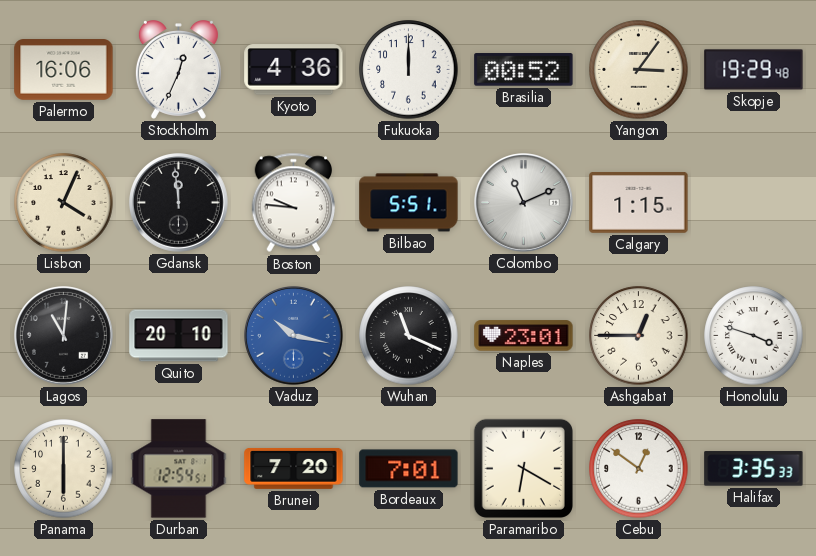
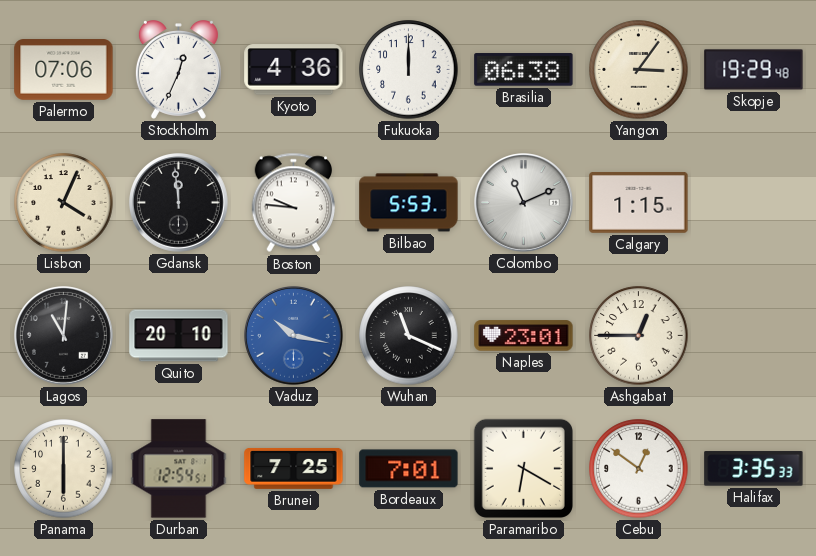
Palermo: 16:06 -> 07:06
Brasilia: 00:52 -> 06:38
Bilbao: 5:51 -> 5:53
Honolulu: 3:48 -> none
Brunei: 7:20 -> 7:25
